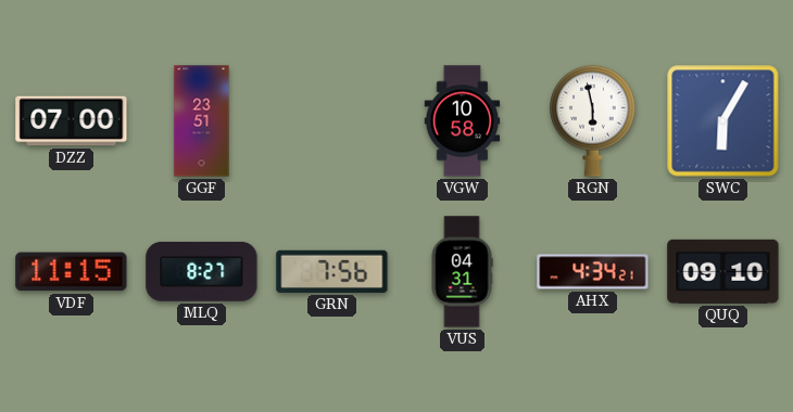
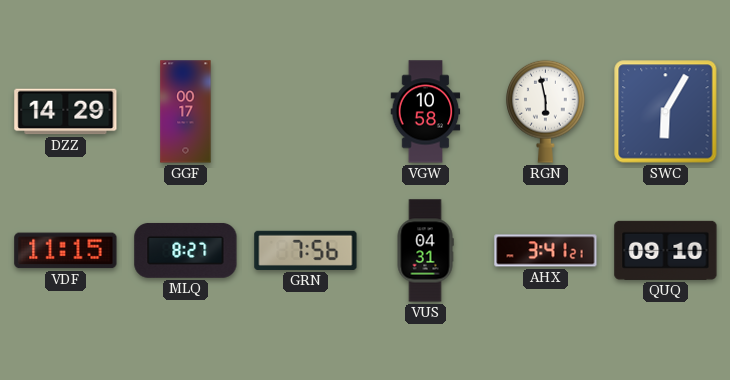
DZZ: 07:00 -> 14:29
GGF: 23:51 -> 00:17
AHX: 4:34 -> 3:41
